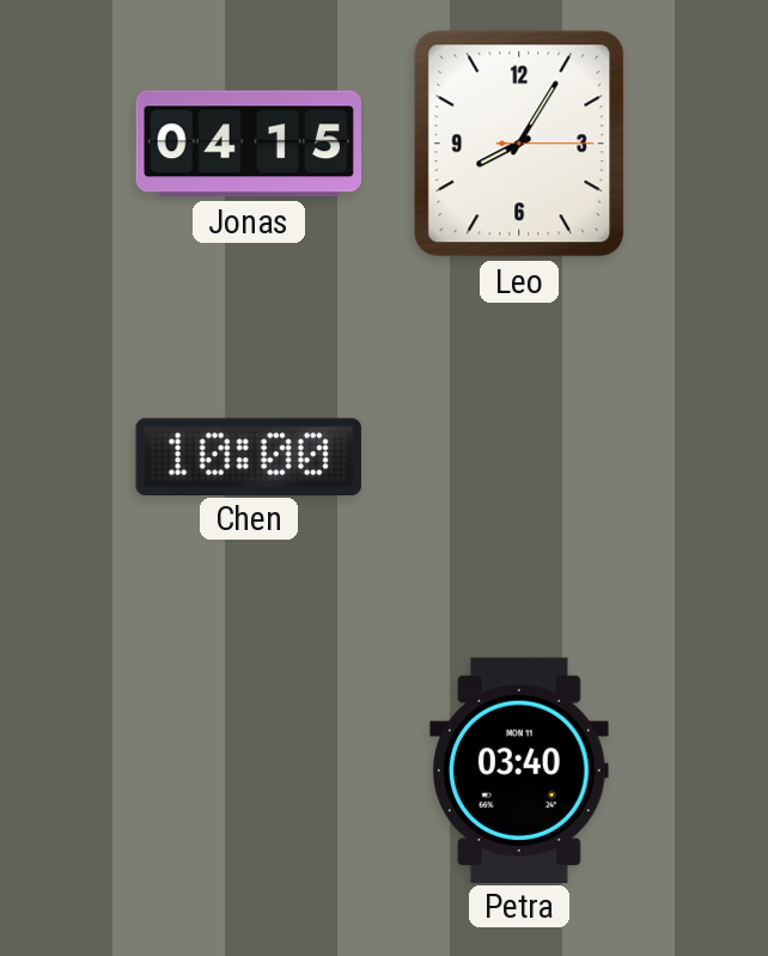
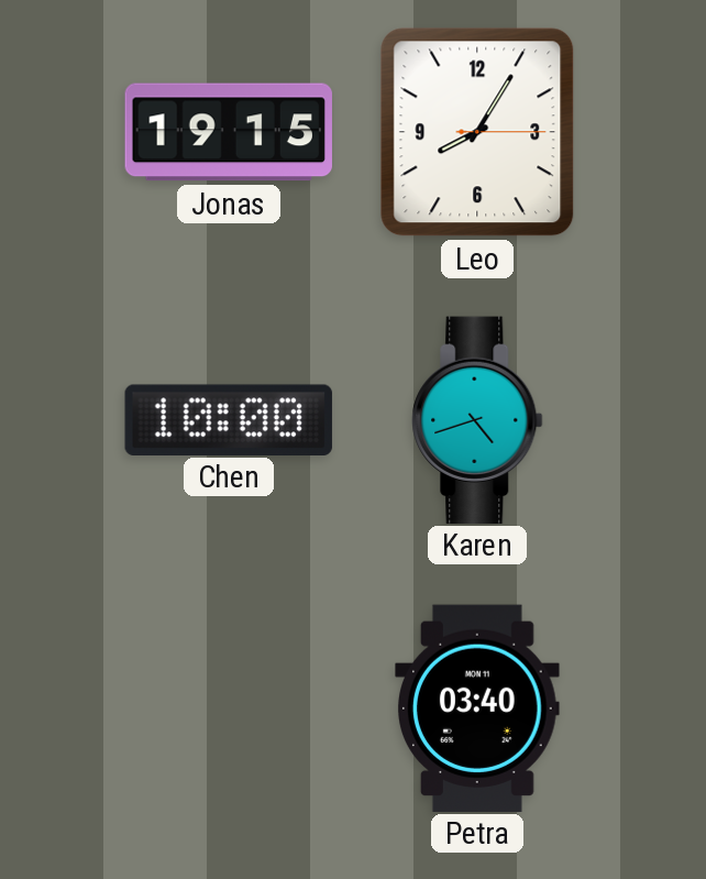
Jonas: 04:15 -> 19:15
Karen: none -> 4:42
